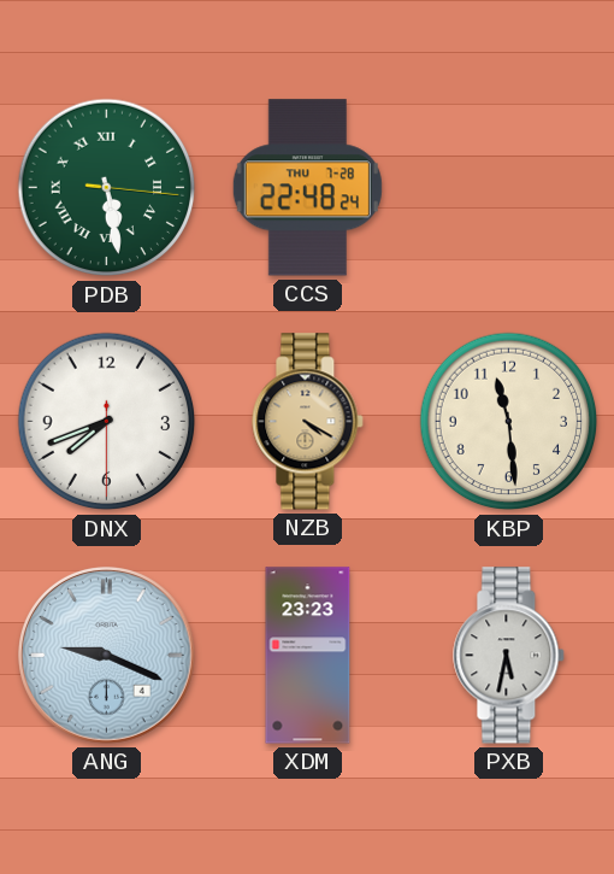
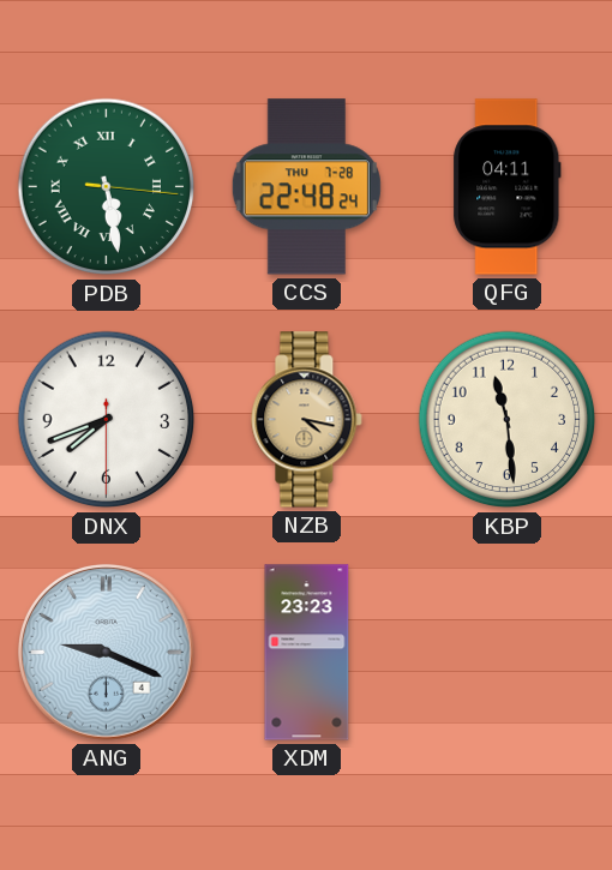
QFG: none -> 04:11
NZB: 4:20 -> 4:17
PXB: 5:32 -> none
